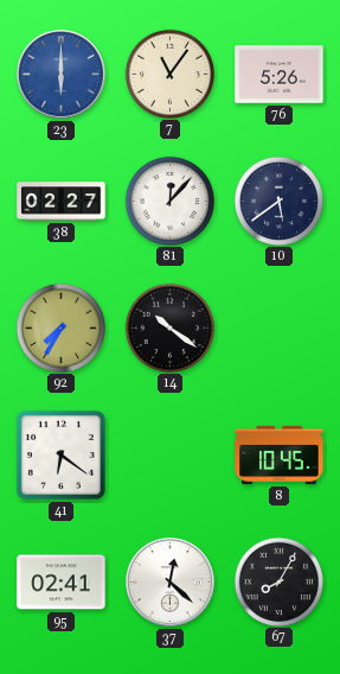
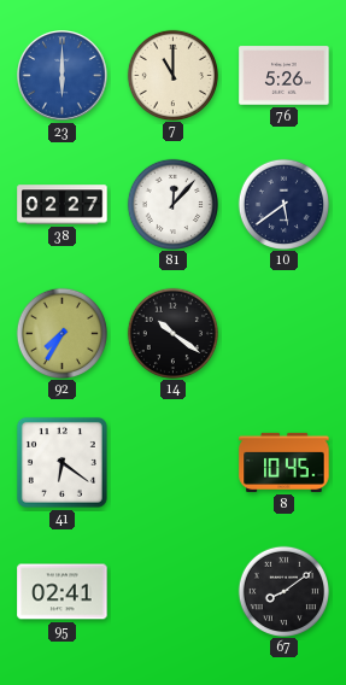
7: 11:06 -> 11:00
37: 12:22 -> none
67: 8:05 -> 8:09
